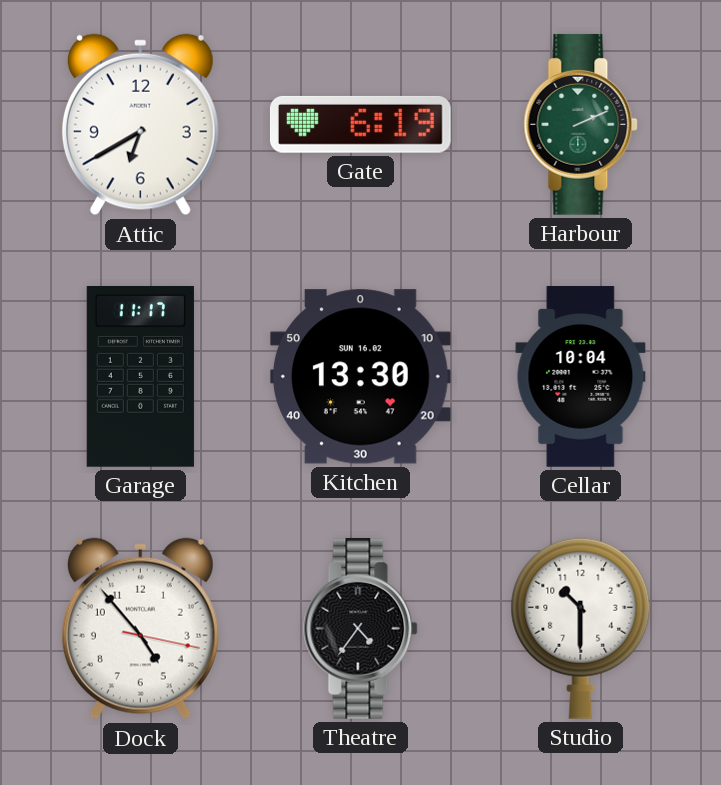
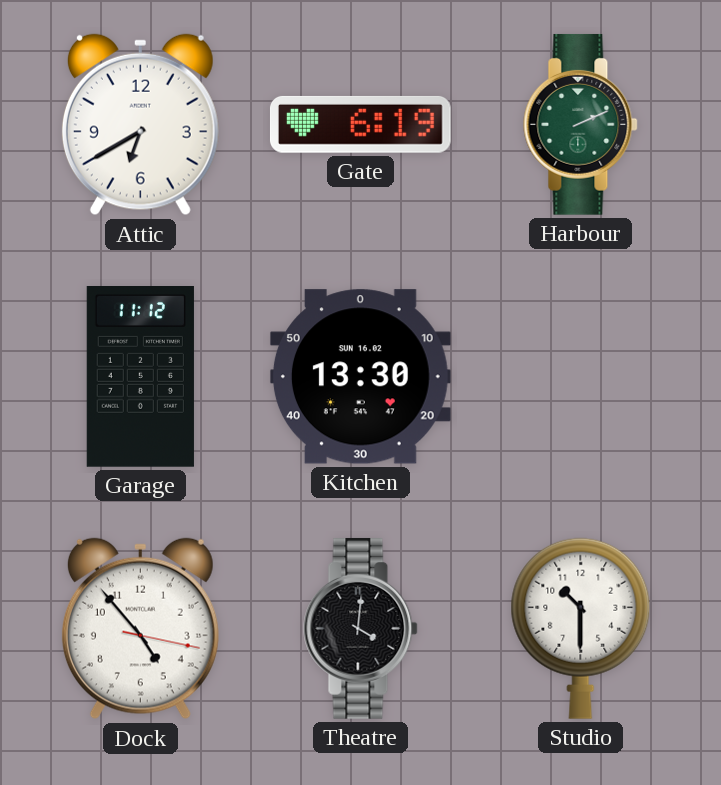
Garage: 11:17 -> 11:12
Cellar: 10:04 -> none
Theatre: 4:36 -> 4:01
